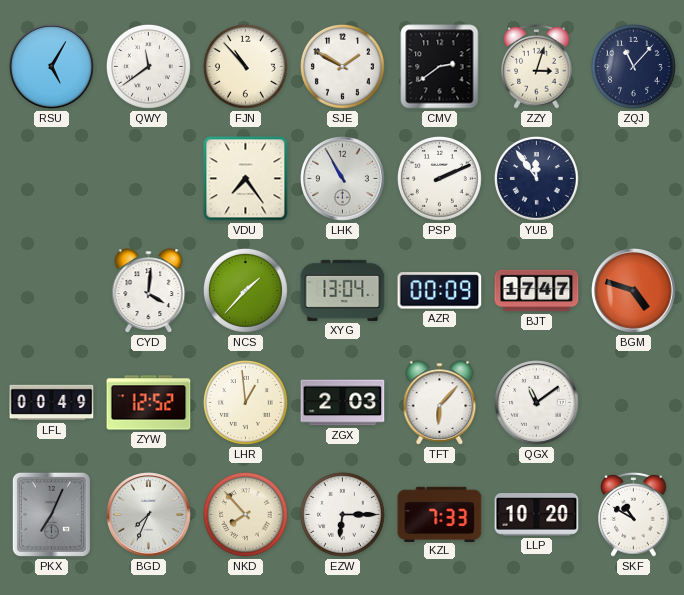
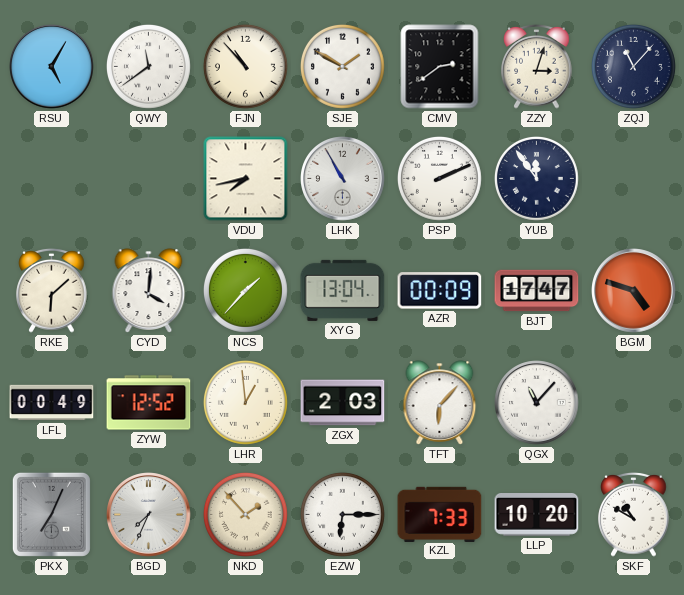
VDU: 7:24 -> 7:43
RKE: none -> 6:08
QGX: 11:09 -> 11:07
NKD: 7:53 -> 1:53
